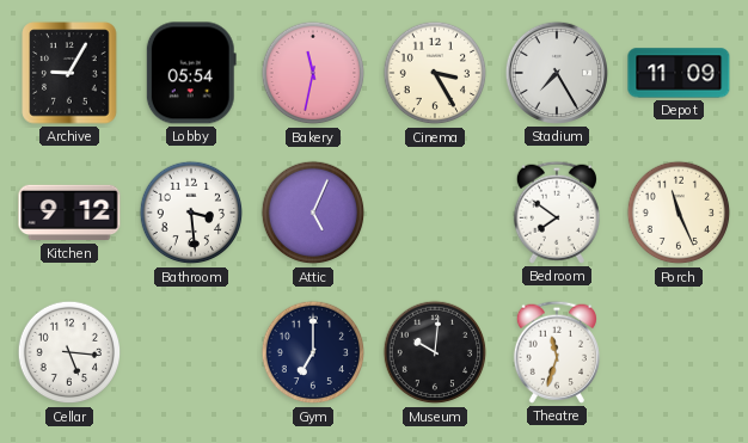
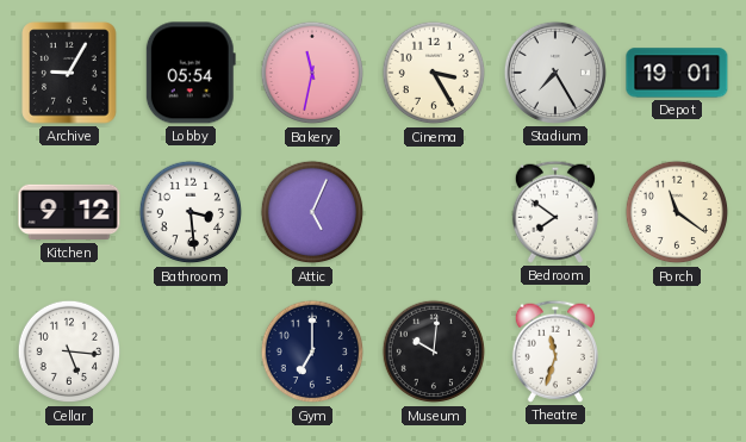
Depot: 11:09 -> 19:01
Porch: 11:26 -> 11:21
